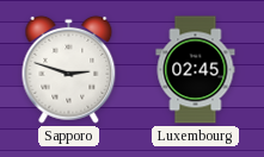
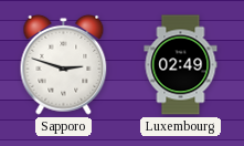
Luxembourg: 02:45 -> 02:49
